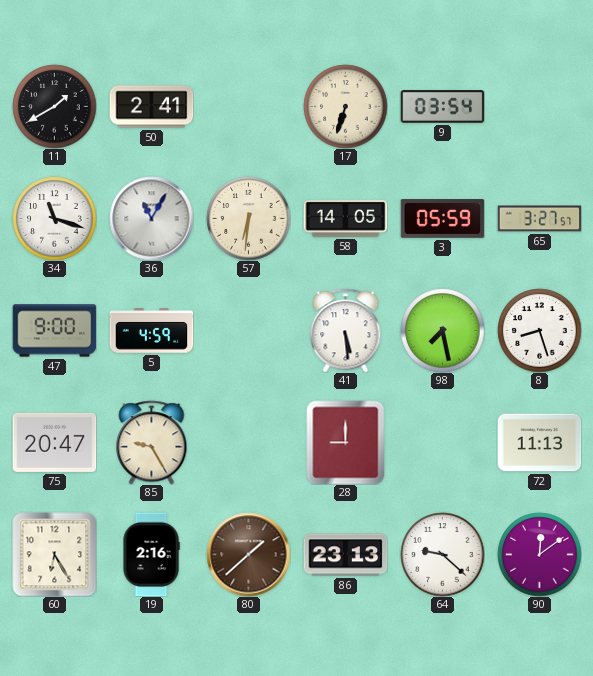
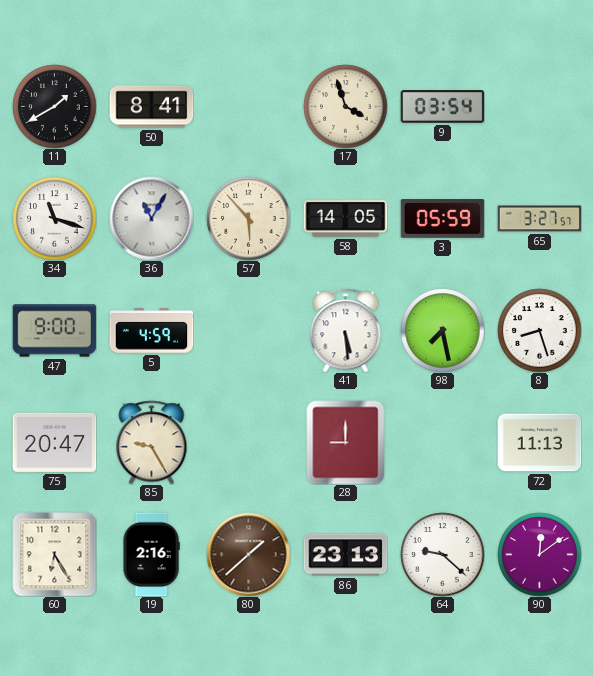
50: 2:41 -> 8:41
17: 6:33 -> 3:57
57: 6:31 -> 5:53
